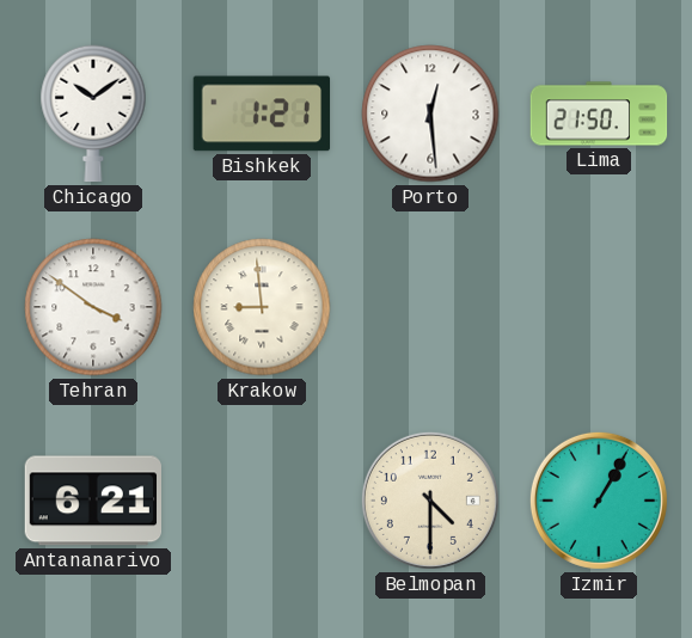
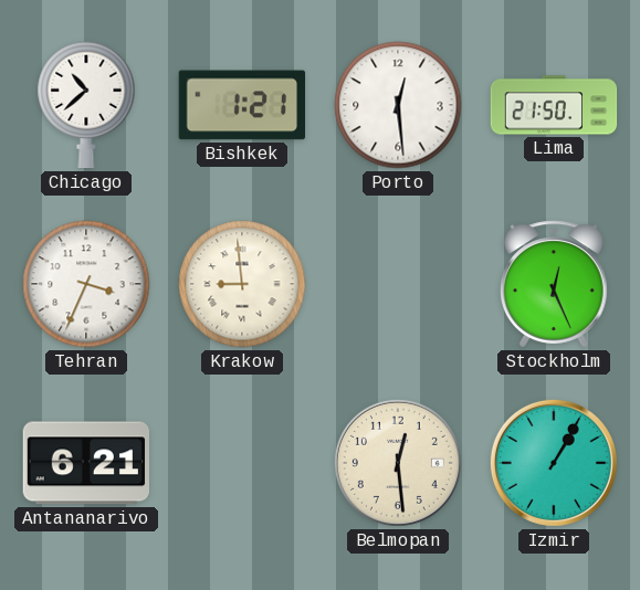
Chicago: 10:09 -> 10:38
Tehran: 3:51 -> 3:34
Stockholm: none -> 12:26
Belmopan: 4:30 -> 12:29
